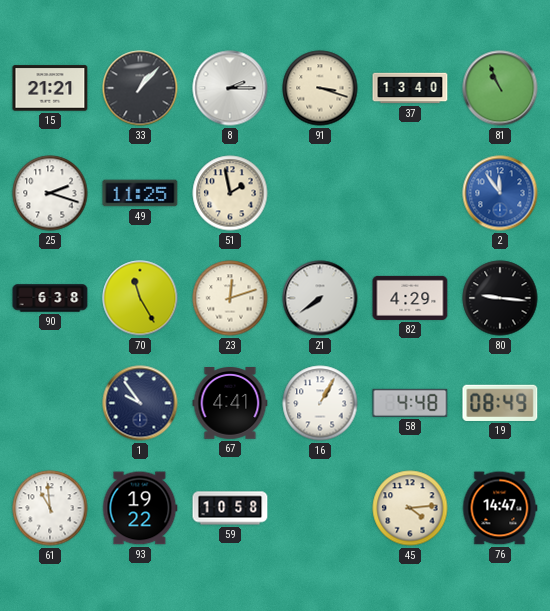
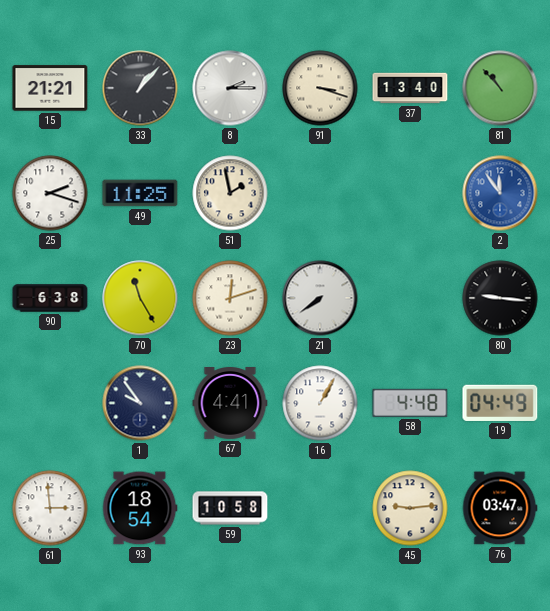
81: 10:56 -> 10:53
82: 4:29 -> none
19: 08:49 -> 04:49
61: 10:59 -> 2:59
93: 19:22 -> 18:54
45: 4:14 -> 9:14
76: 14:47 -> 03:47
